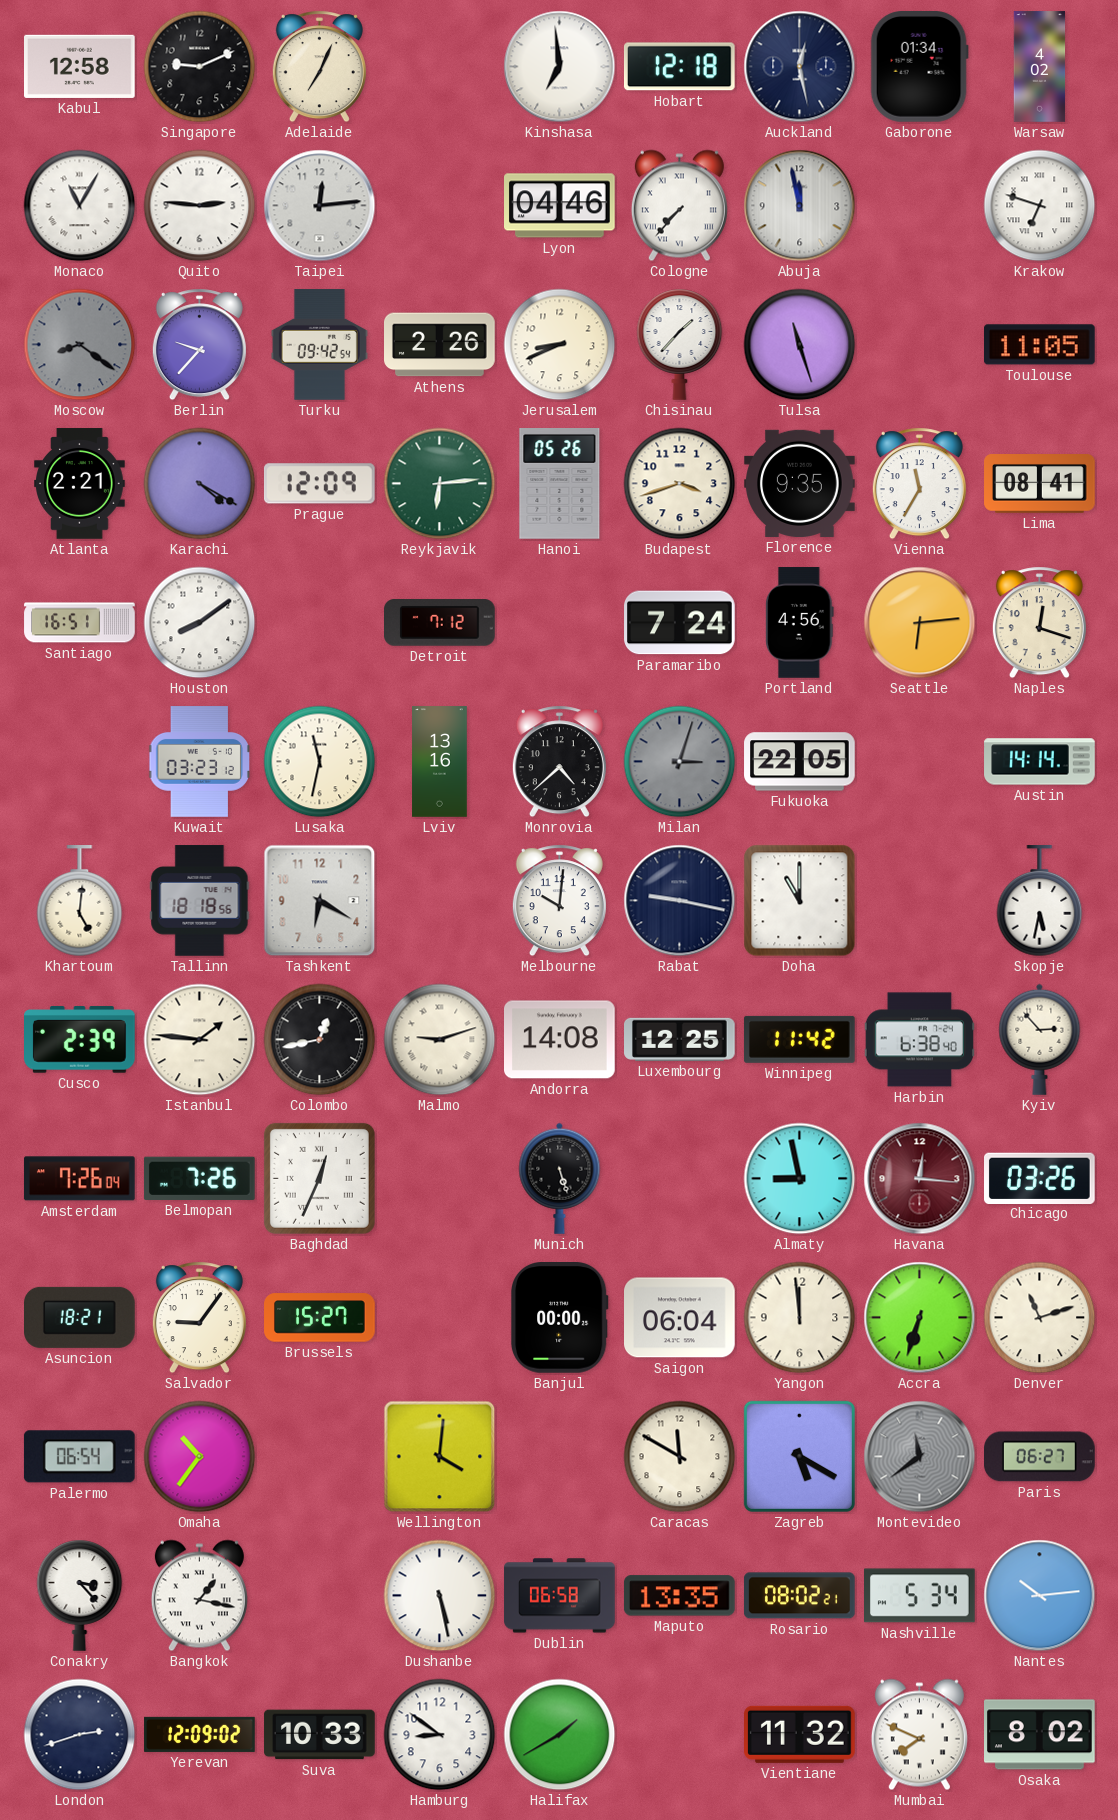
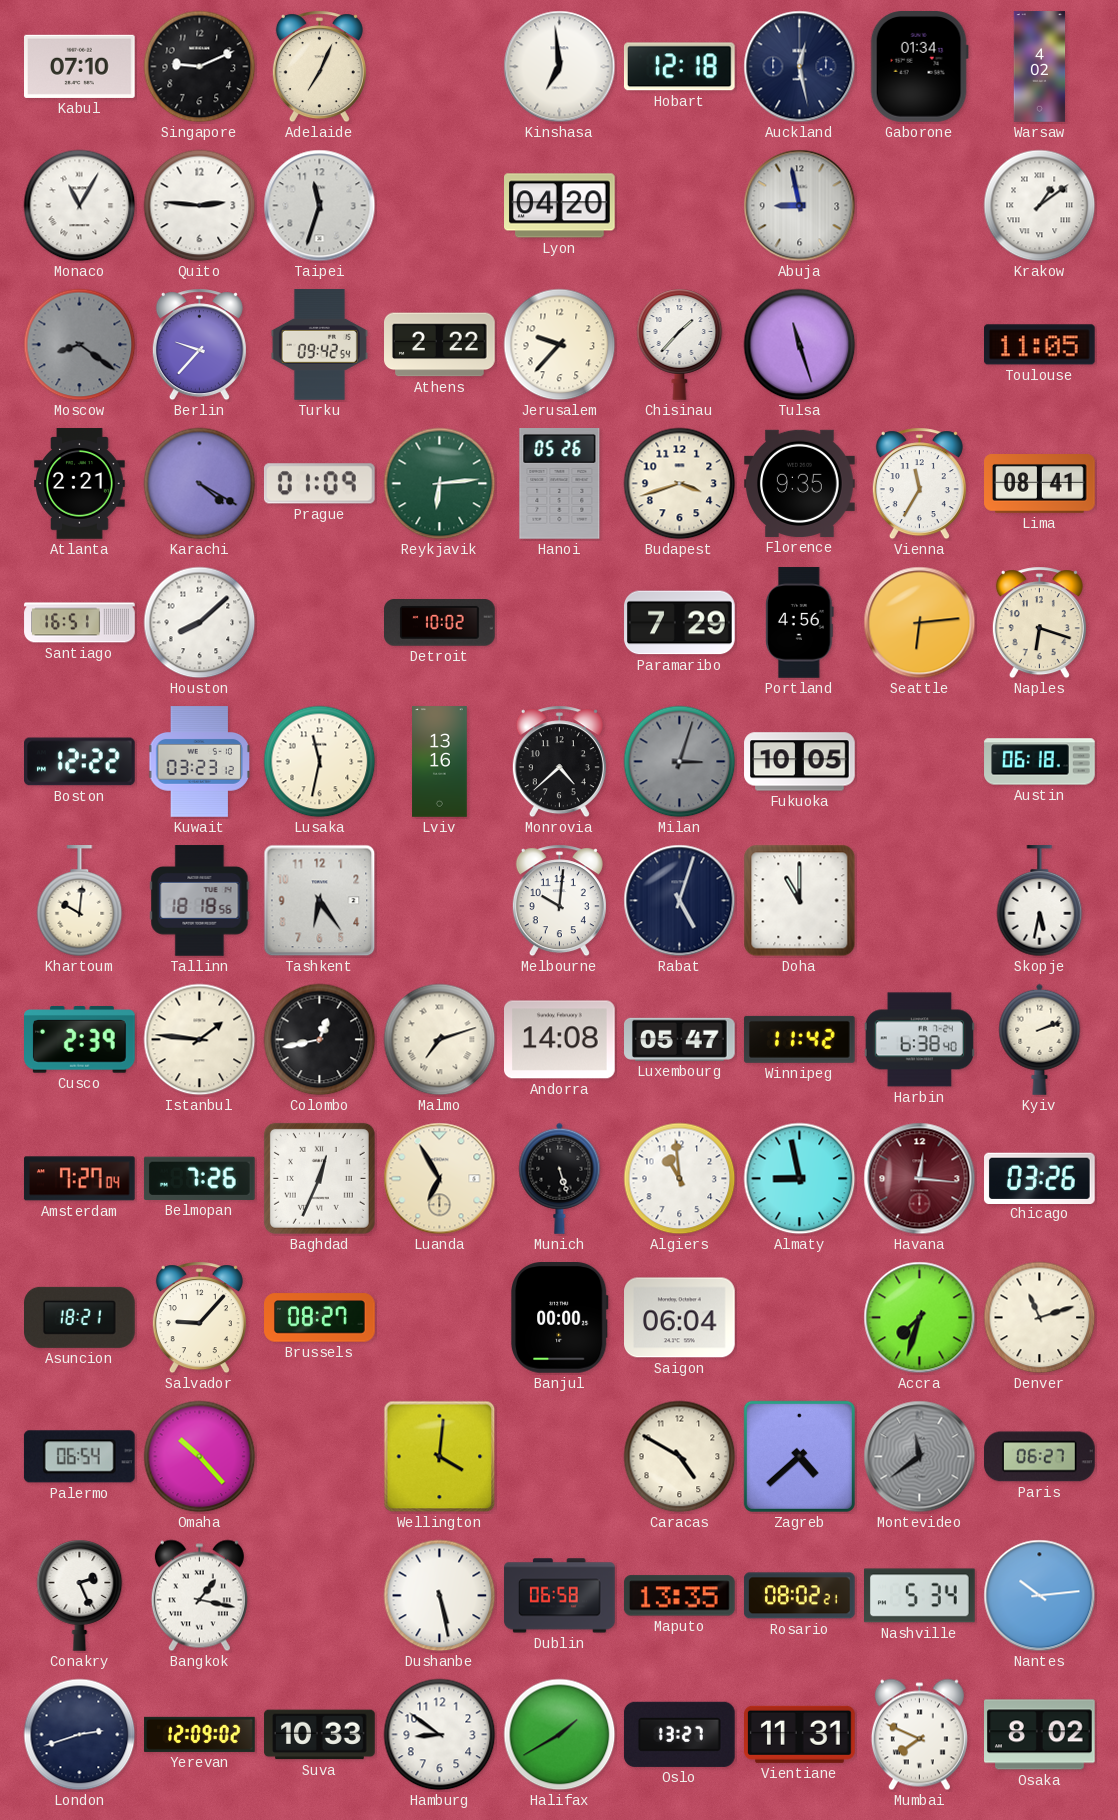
Kabul: 12:58 -> 07:10
Taipei: 12:14 -> 11:33
Lyon: 04:46 -> 04:20
Cologne: 7:37 -> none
Abuja: 11:58 -> 8:58
Krakow: 6:48 -> 1:09
Athens: 2:26 -> 2:22
Jerusalem: 8:41 -> 9:37
Prague: 12:09 -> 01:09
Houston: 8:09 -> 8:08
Detroit: 7:12 -> 10:02
Paramaribo: 7:24 -> 7:29
Naples: 12:18 -> 6:18
Boston: none -> 12:22
Fukuoka: 22:05 -> 10:05
Austin: 14:14 -> 06:18
Khartoum: 5:01 -> 10:01
Tashkent: 6:20 -> 6:24
Rabat: 9:17 -> 5:03
Malmo: 9:12 -> 7:12
Luxembourg: 12:25 -> 05:47
Kyiv: 2:53 -> 2:12
Amsterdam: 7:26 -> 7:27
Luanda: none -> 6:55
Algiers: none -> 10:59
Salvador: 9:06 -> 9:07
Brussels: 15:27 -> 08:27
Yangon: 11:59 -> none
Accra: 6:33 -> 7:33
Omaha: 10:36 -> 10:23
Caracas: 11:50 -> 4:50
Zagreb: 5:20 -> 4:38
Conakry: 3:23 -> 2:26
Oslo: none -> 13:27
Vientiane: 11:32 -> 11:31
